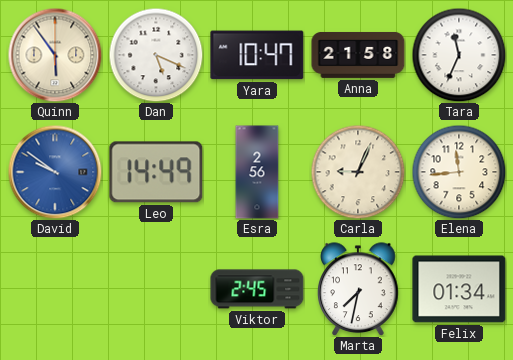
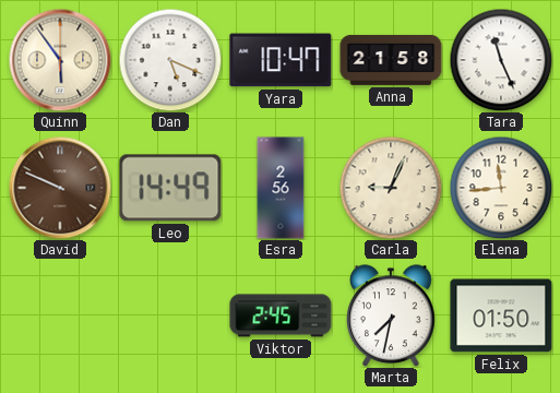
Tara: 11:34 -> 11:26
David: 9:51 -> 9:49
David dial: blue -> brown
Felix: 01:34 -> 01:50
